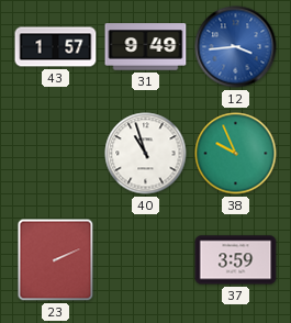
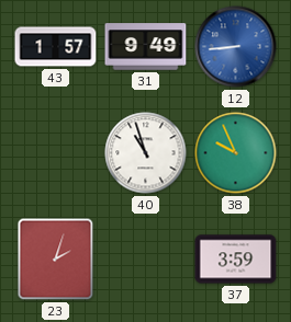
12: 3:44 -> 8:44
23: 2:11 -> 2:03
